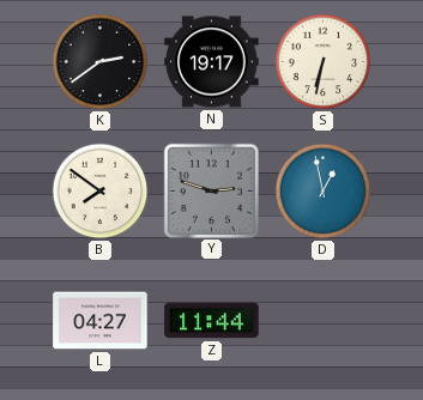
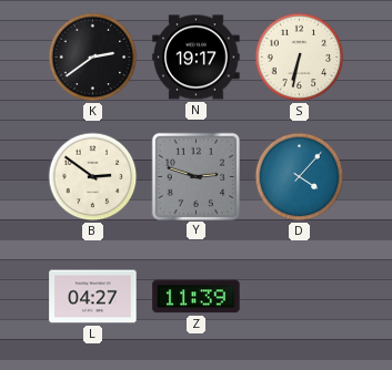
B: 7:51 -> 2:51
D: 12:58 -> 4:07
Z: 11:44 -> 11:39
